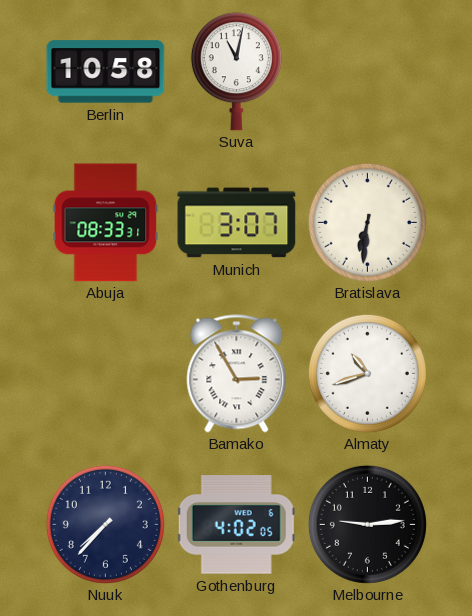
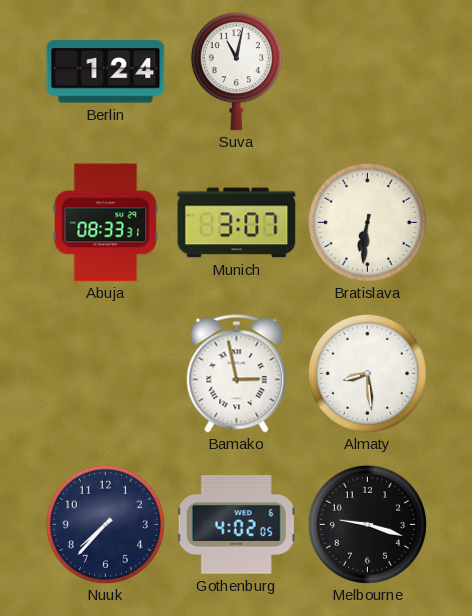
Berlin: 10:58 -> 1:24
Bamako: 2:55 -> 2:58
Almaty: 10:42 -> 8:29
Melbourne: 9:14 -> 9:18
